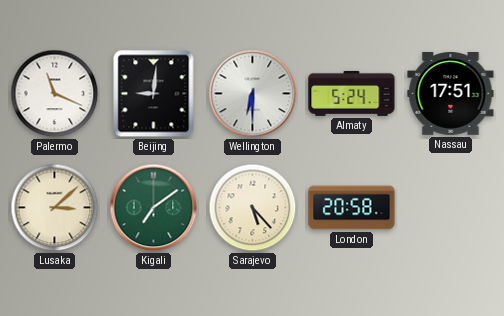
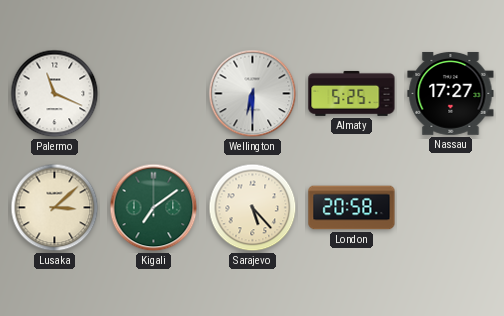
Beijing: 9:01 -> none
Almaty: 5:24 -> 5:25
Nassau: 17:51 -> 17:27
